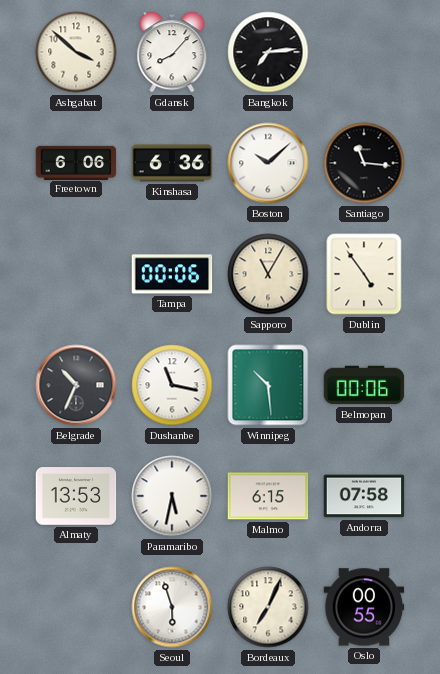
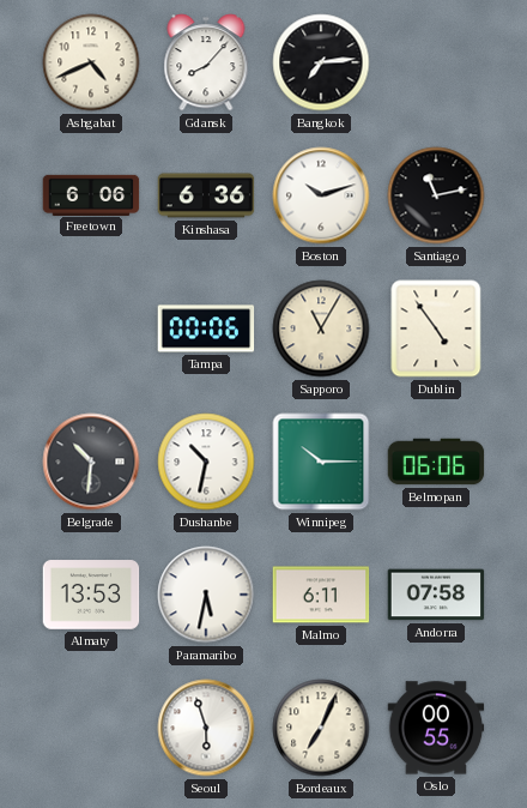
Ashgabat: 3:52 -> 4:41
Boston: 10:08 -> 10:12
Santiago: 11:16 -> 11:13
Belgrade: 10:34 -> 10:31
Dushanbe: 11:17 -> 10:32
Winnipeg: 10:29 -> 10:15
Belmopan: 00:06 -> 06:06
Malmo: 6:15 -> 6:11
